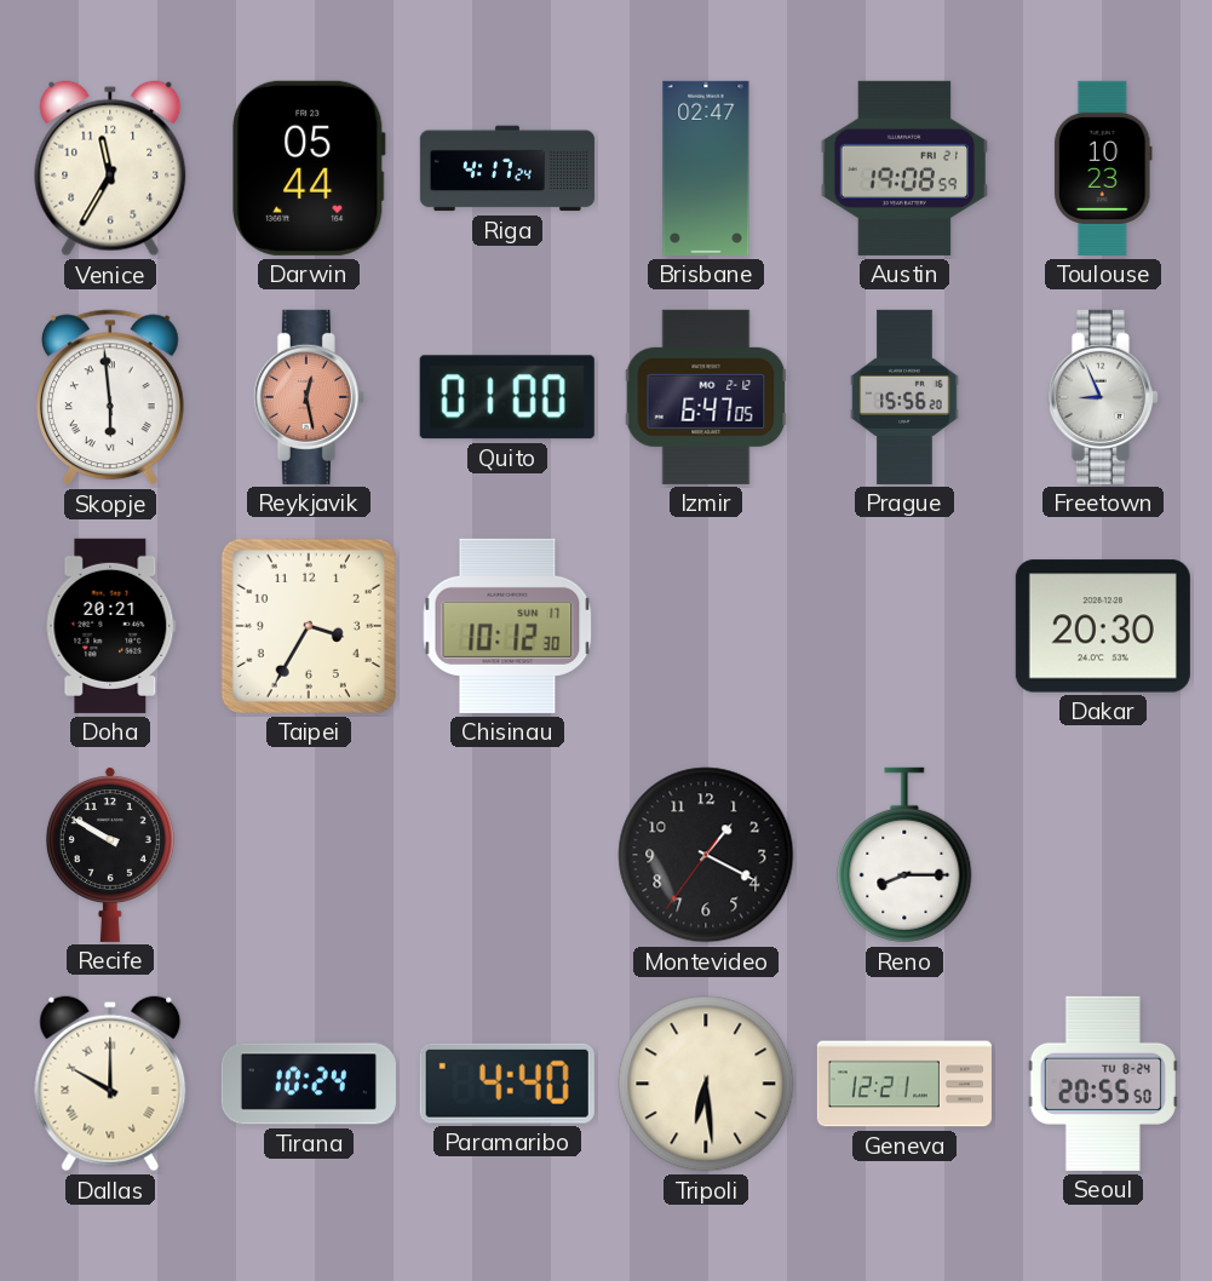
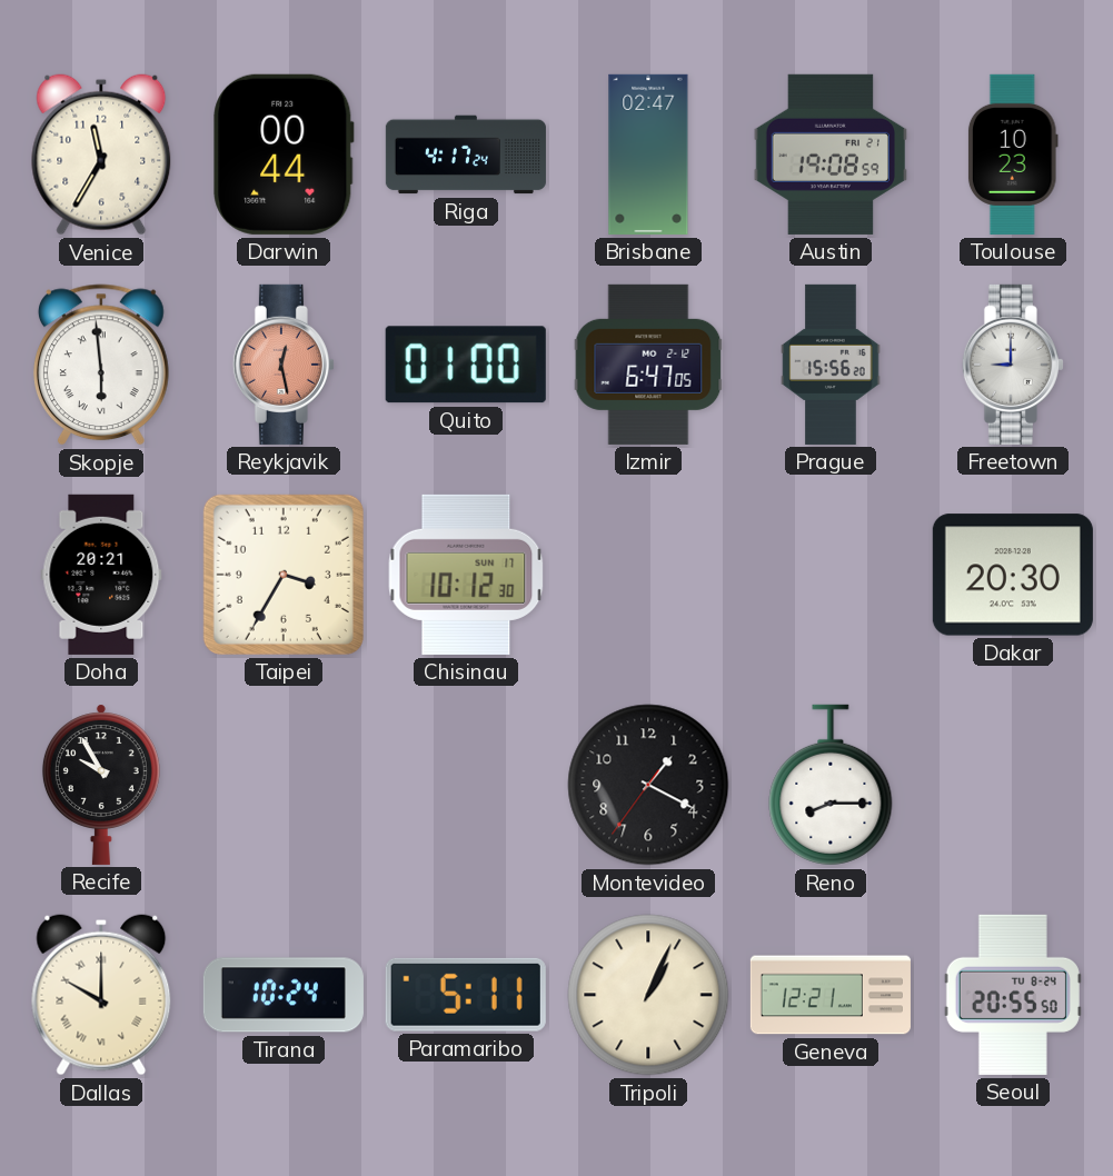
Darwin: 05:44 -> 00:44
Freetown: 8:56 -> 9:00
Recife: 9:50 -> 9:55
Paramaribo: 4:40 -> 5:11
Tripoli: 6:29 -> 1:04
